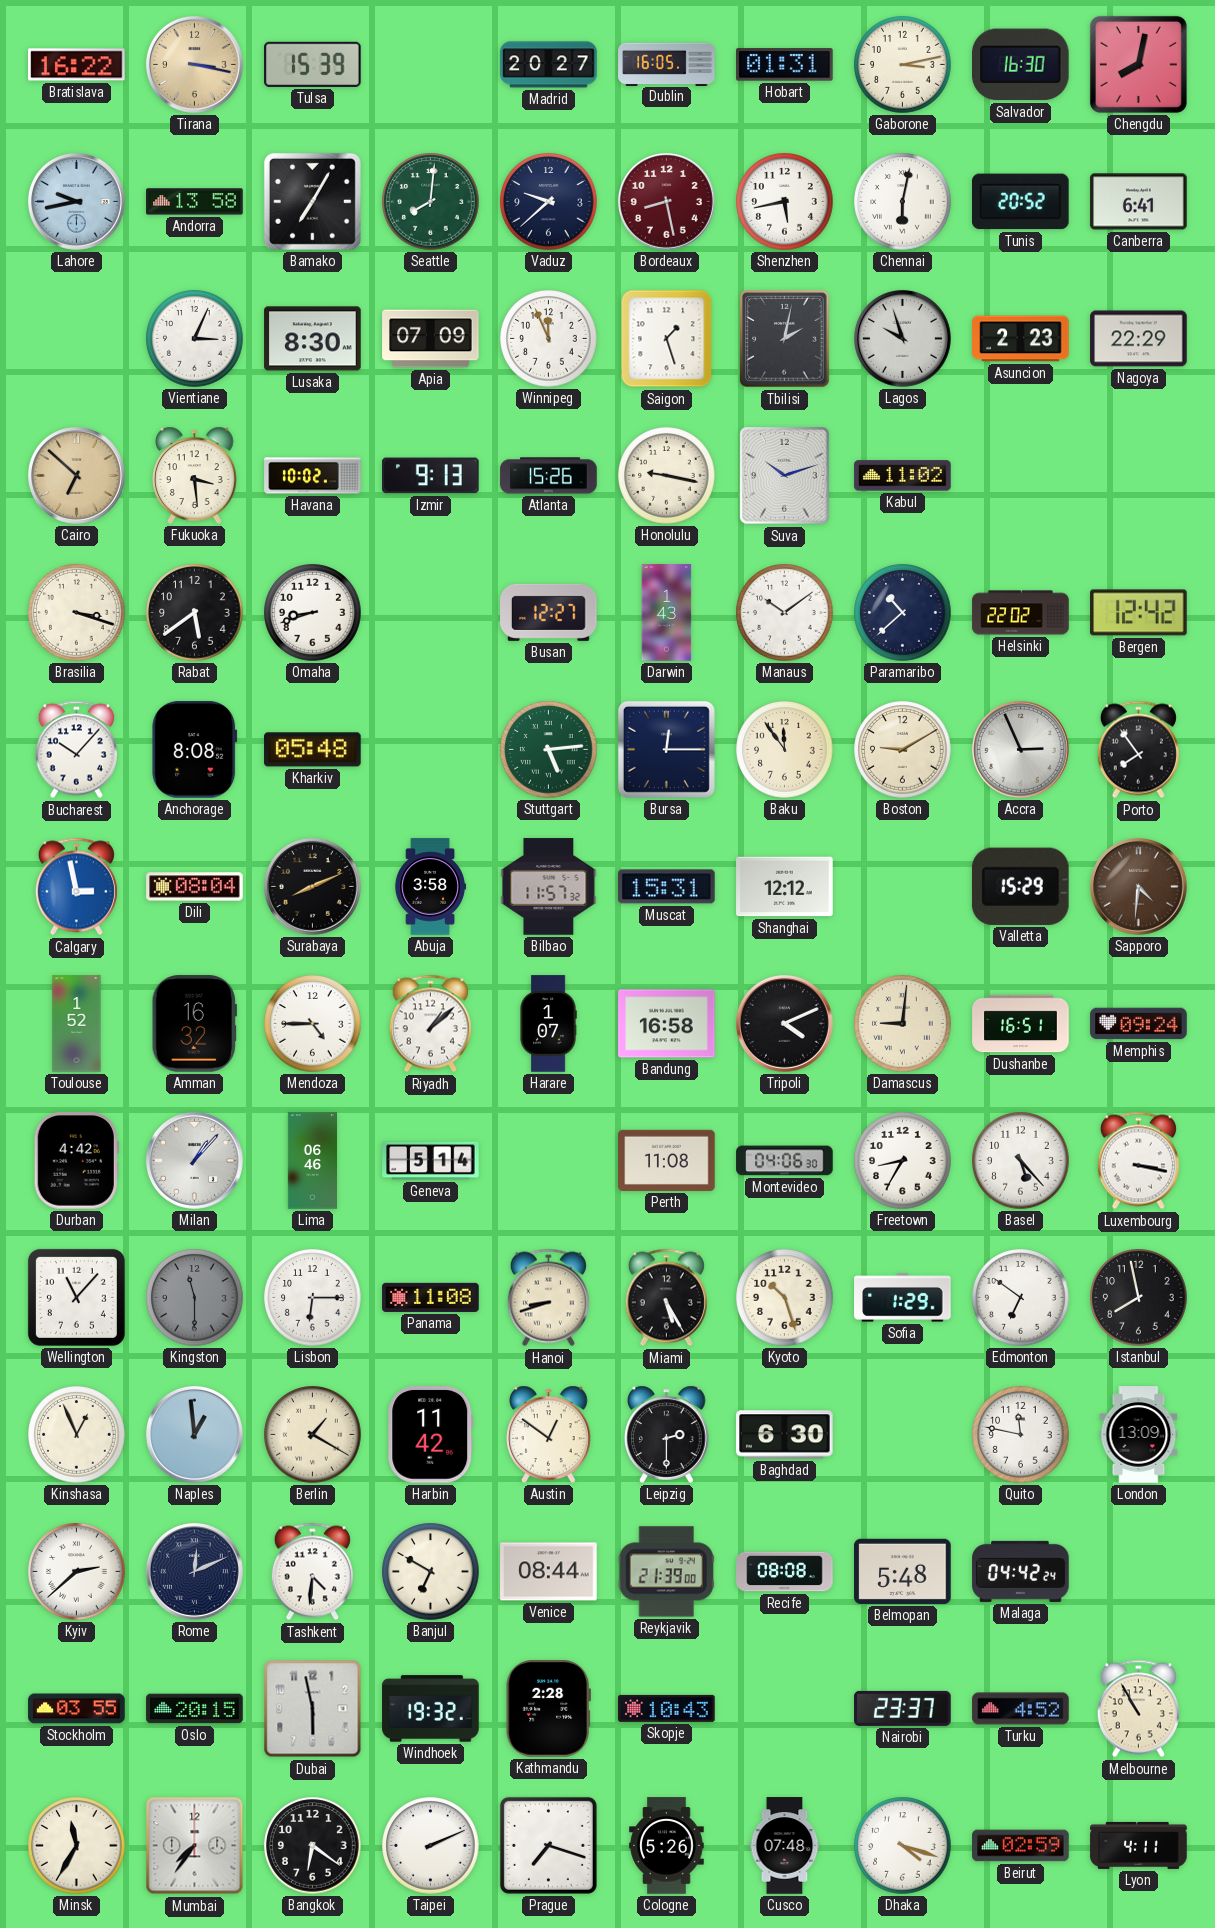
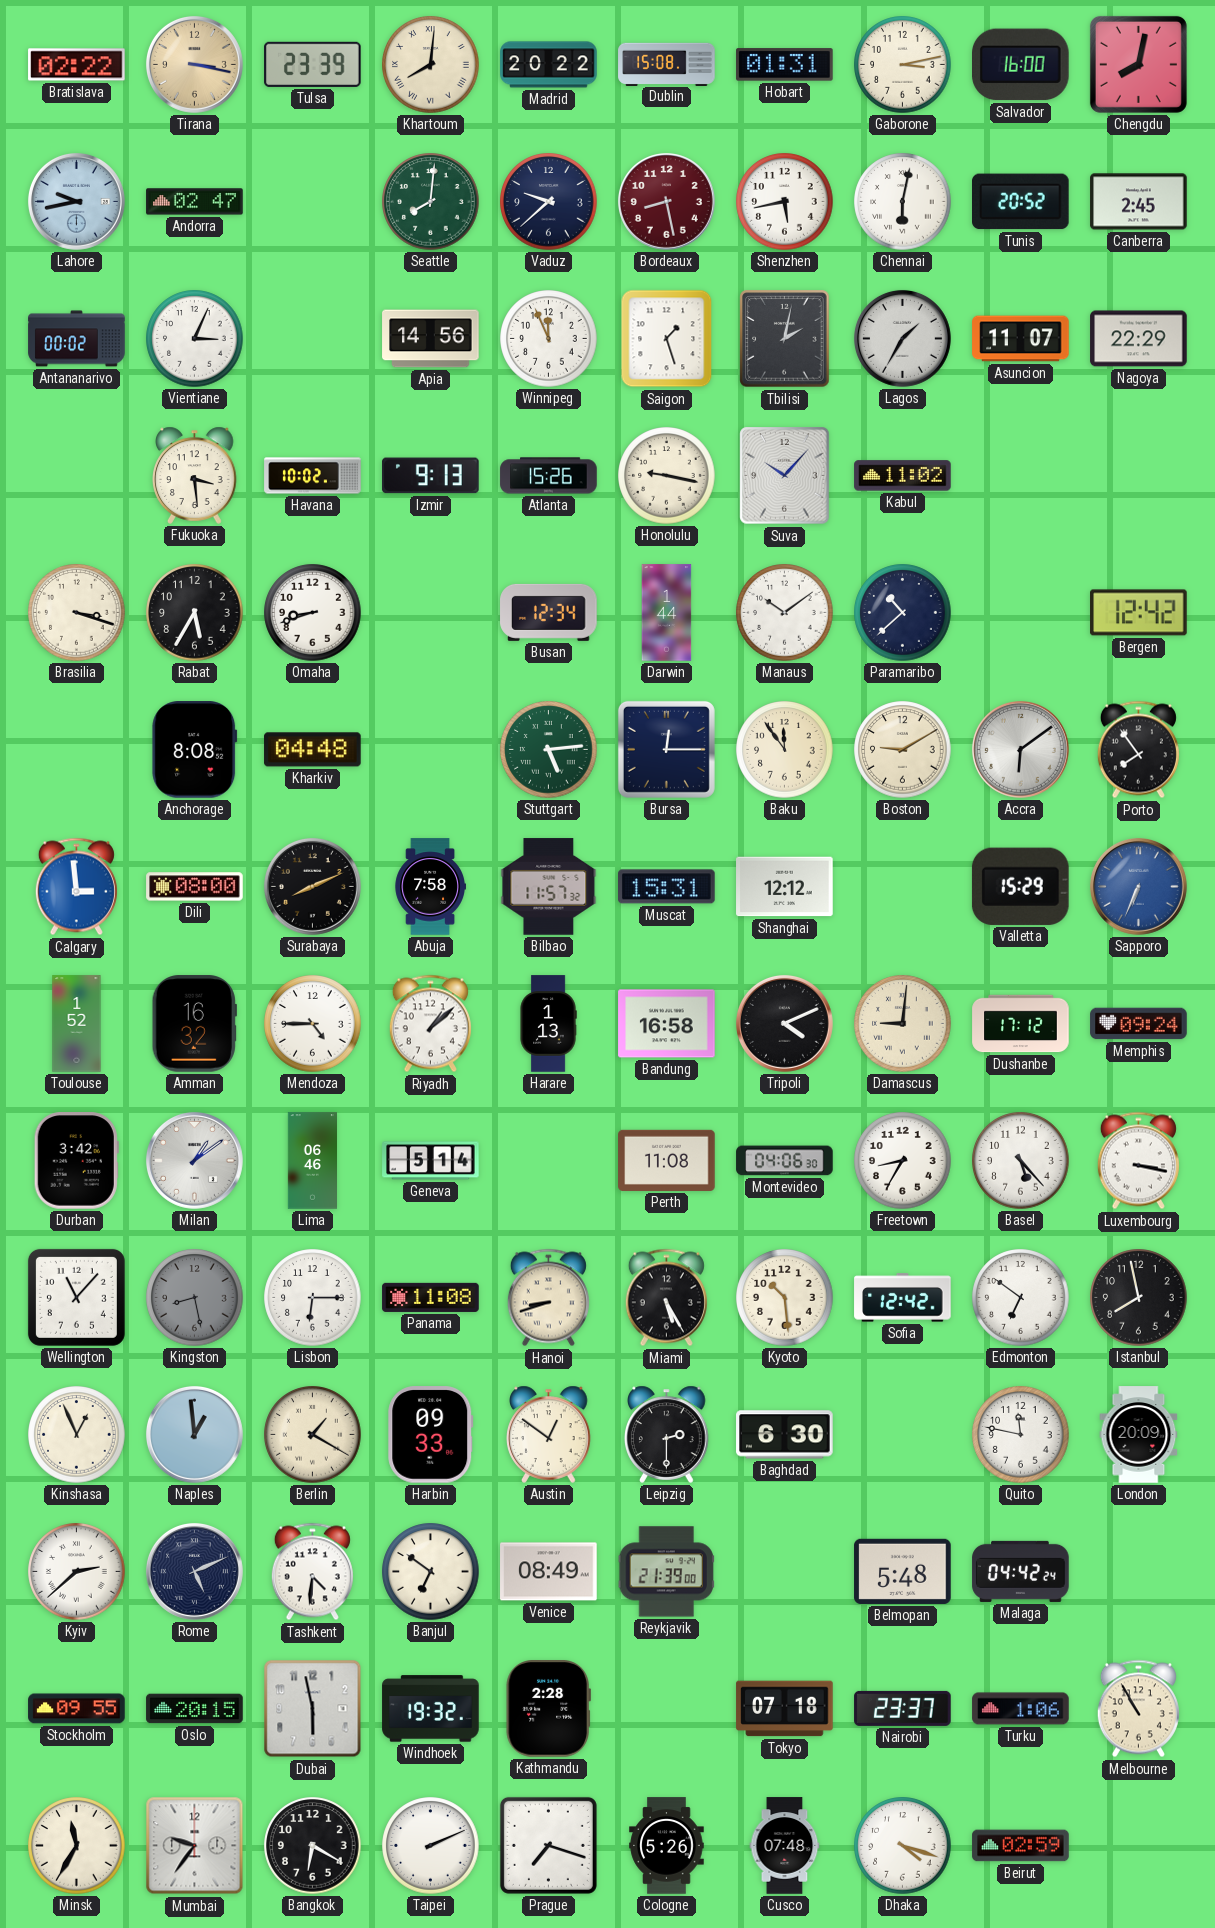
Bratislava: 16:22 -> 02:22
Tulsa: 15:39 -> 23:39
Khartoum: none -> 8:01
Madrid: 20:27 -> 20:22
Dublin: 16:05 -> 15:08
Salvador: 16:30 -> 16:00
Andorra: 13:58 -> 02:47
Bamako: 7:05 -> none
Canberra: 6:41 -> 2:45
Antananarivo: none -> 00:02
Lusaka: 8:30 -> none
Apia: 07:09 -> 14:56
Lagos: 9:57 -> 1:35
Asuncion: 2:23 -> 11:07
Cairo: 6:52 -> none
Suva: 10:12 -> 10:07
Rabat: 5:39 -> 5:35
Busan: 12:27 -> 12:34
Darwin: 1:43 -> 1:44
Helsinki: 22:02 -> none
Bucharest: 10:07 -> none
Kharkiv: 05:48 -> 04:48
Accra: 2:56 -> 6:09
Calgary: 2:58 -> 2:59
Dili: 08:04 -> 08:00
Abuja: 3:58 -> 7:58
Sapporo: 4:31 -> 6:34
Sapporo dial: brown -> blue
Harare: 1:07 -> 1:13
Dushanbe: 16:51 -> 17:12
Durban: 4:42 -> 3:42
Milan: 1:07 -> 1:09
Kingston: 11:30 -> 8:28
Kyoto: 10:27 -> 10:29
Sofia: 1:29 -> 12:42
Harbin: 11:42 -> 09:33
London: 13:09 -> 20:09
Rome: 12:11 -> 5:11
Banjul: 6:50 -> 6:51
Venice: 08:44 -> 08:49
Recife: 08:08 -> none
Stockholm: 03:55 -> 09:55
Skopje: 10:43 -> none
Tokyo: none -> 07:18
Turku: 4:52 -> 1:06
Mumbai: 7:36 -> 9:36
Bangkok: 6:21 -> 6:20
Lyon: 4:11 -> none
